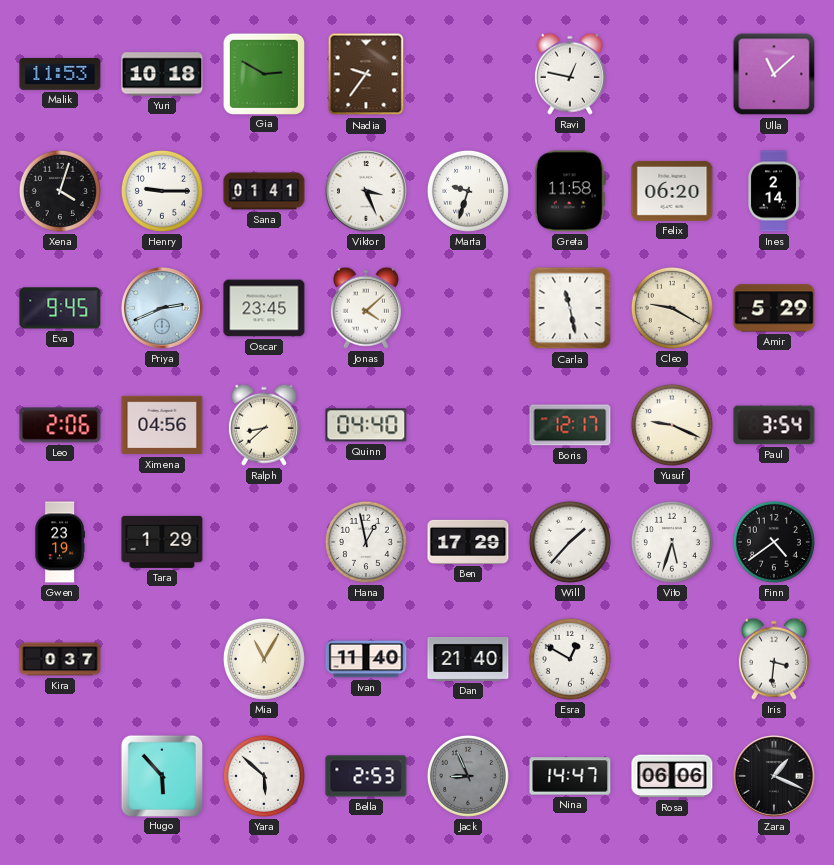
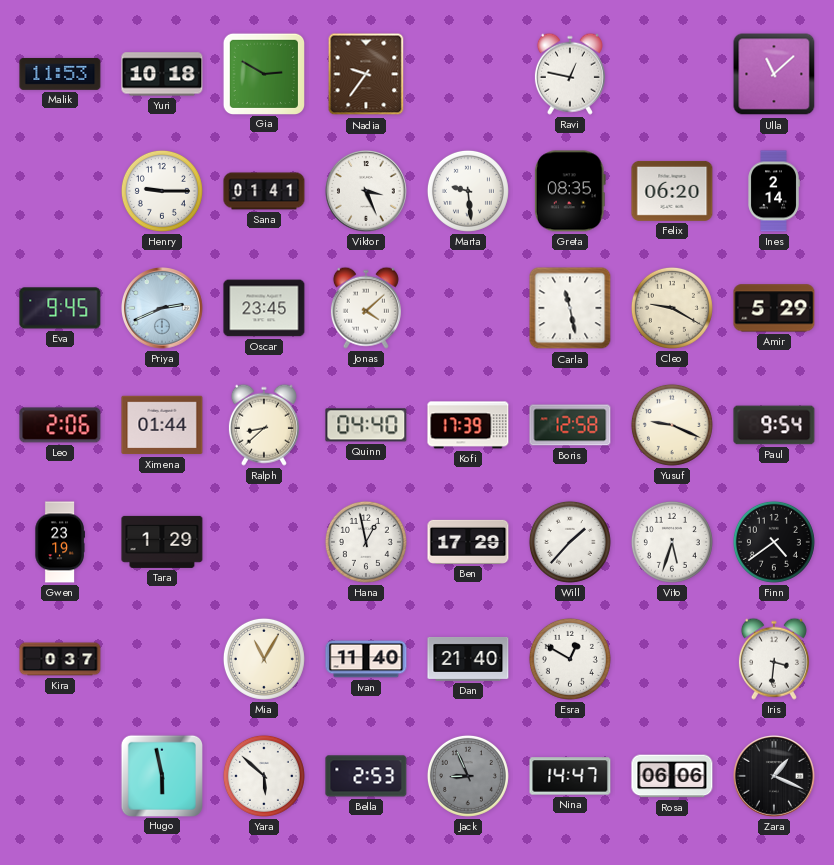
Xena: 4:03 -> none
Marta: 9:33 -> 9:29
Greta: 11:58 -> 08:35
Ximena: 04:56 -> 01:44
Kofi: none -> 17:39
Boris: 12:17 -> 12:58
Paul: 3:54 -> 9:54
Hugo: 5:53 -> 5:58
